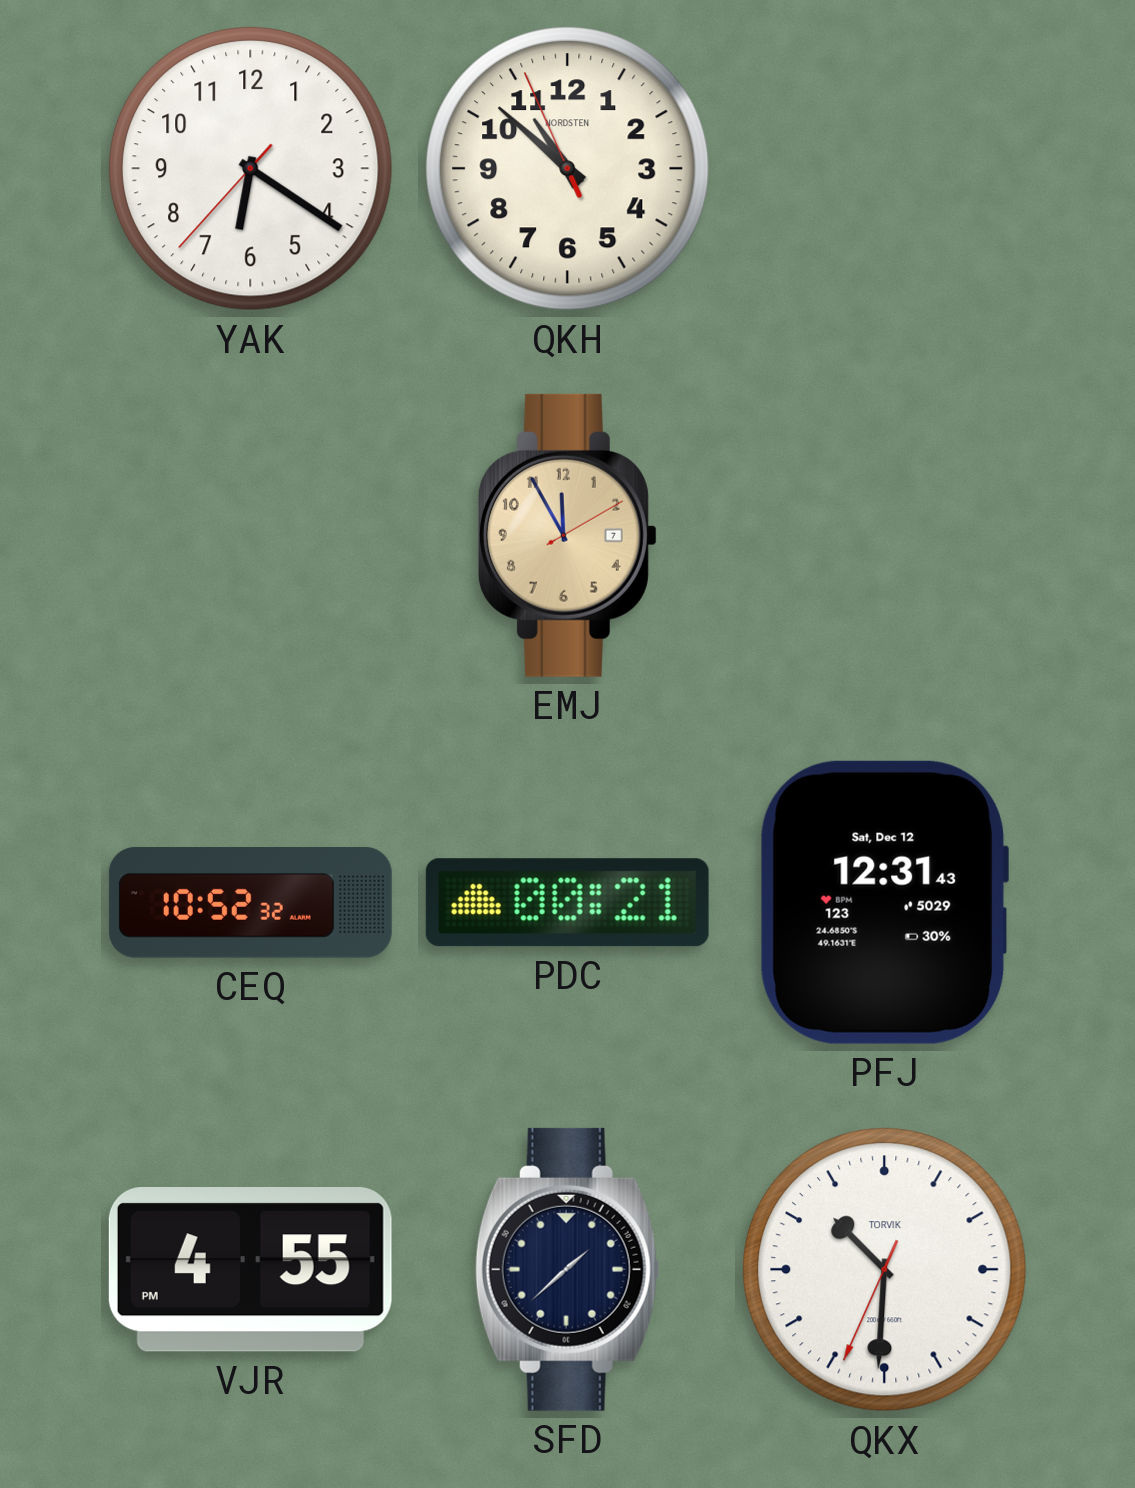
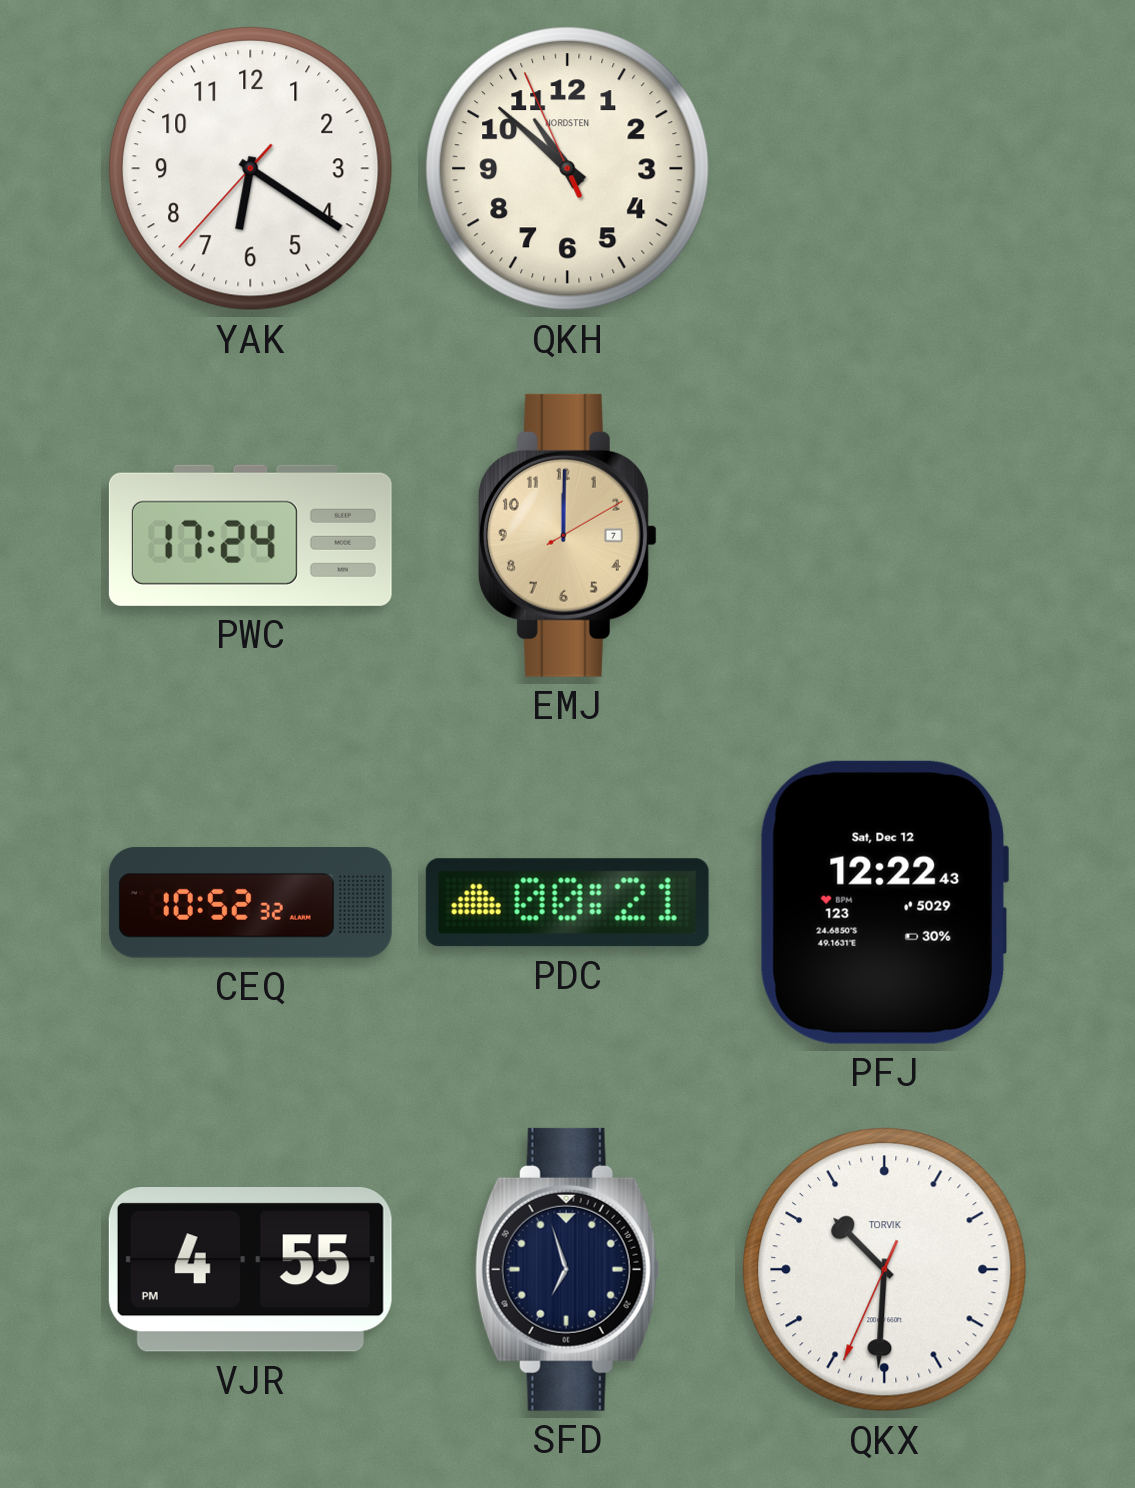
PWC: none -> 17:24
EMJ: 11:55 -> 12:00
PFJ: 12:31 -> 12:22
SFD: 1:38 -> 6:57
